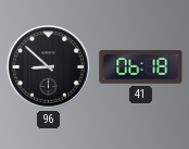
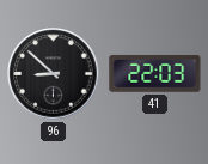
41: 06:18 -> 22:03
